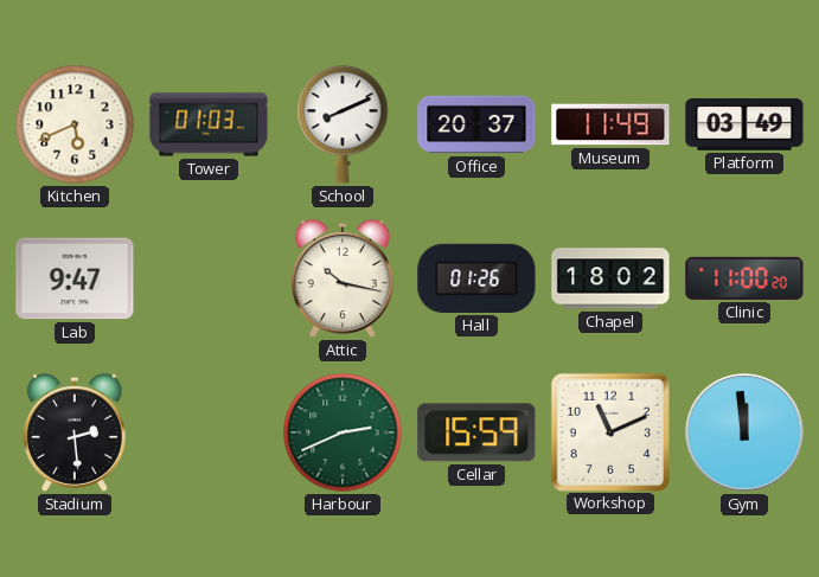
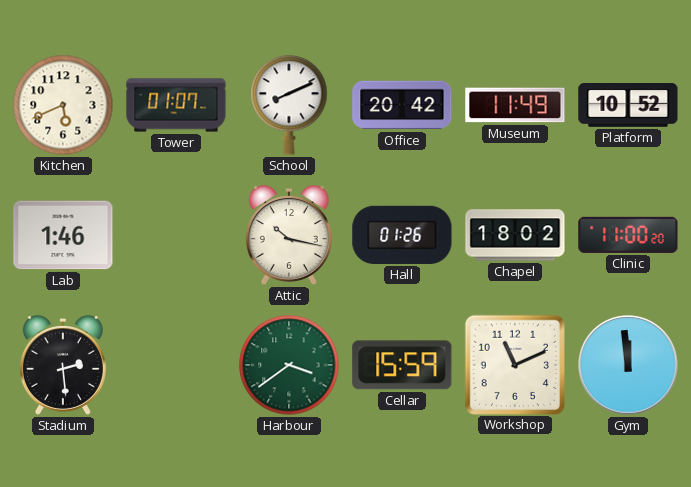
Tower: 01:03 -> 01:07
Office: 20:37 -> 20:42
Platform: 03:49 -> 10:52
Lab: 9:47 -> 1:46
Harbour: 2:41 -> 3:39
